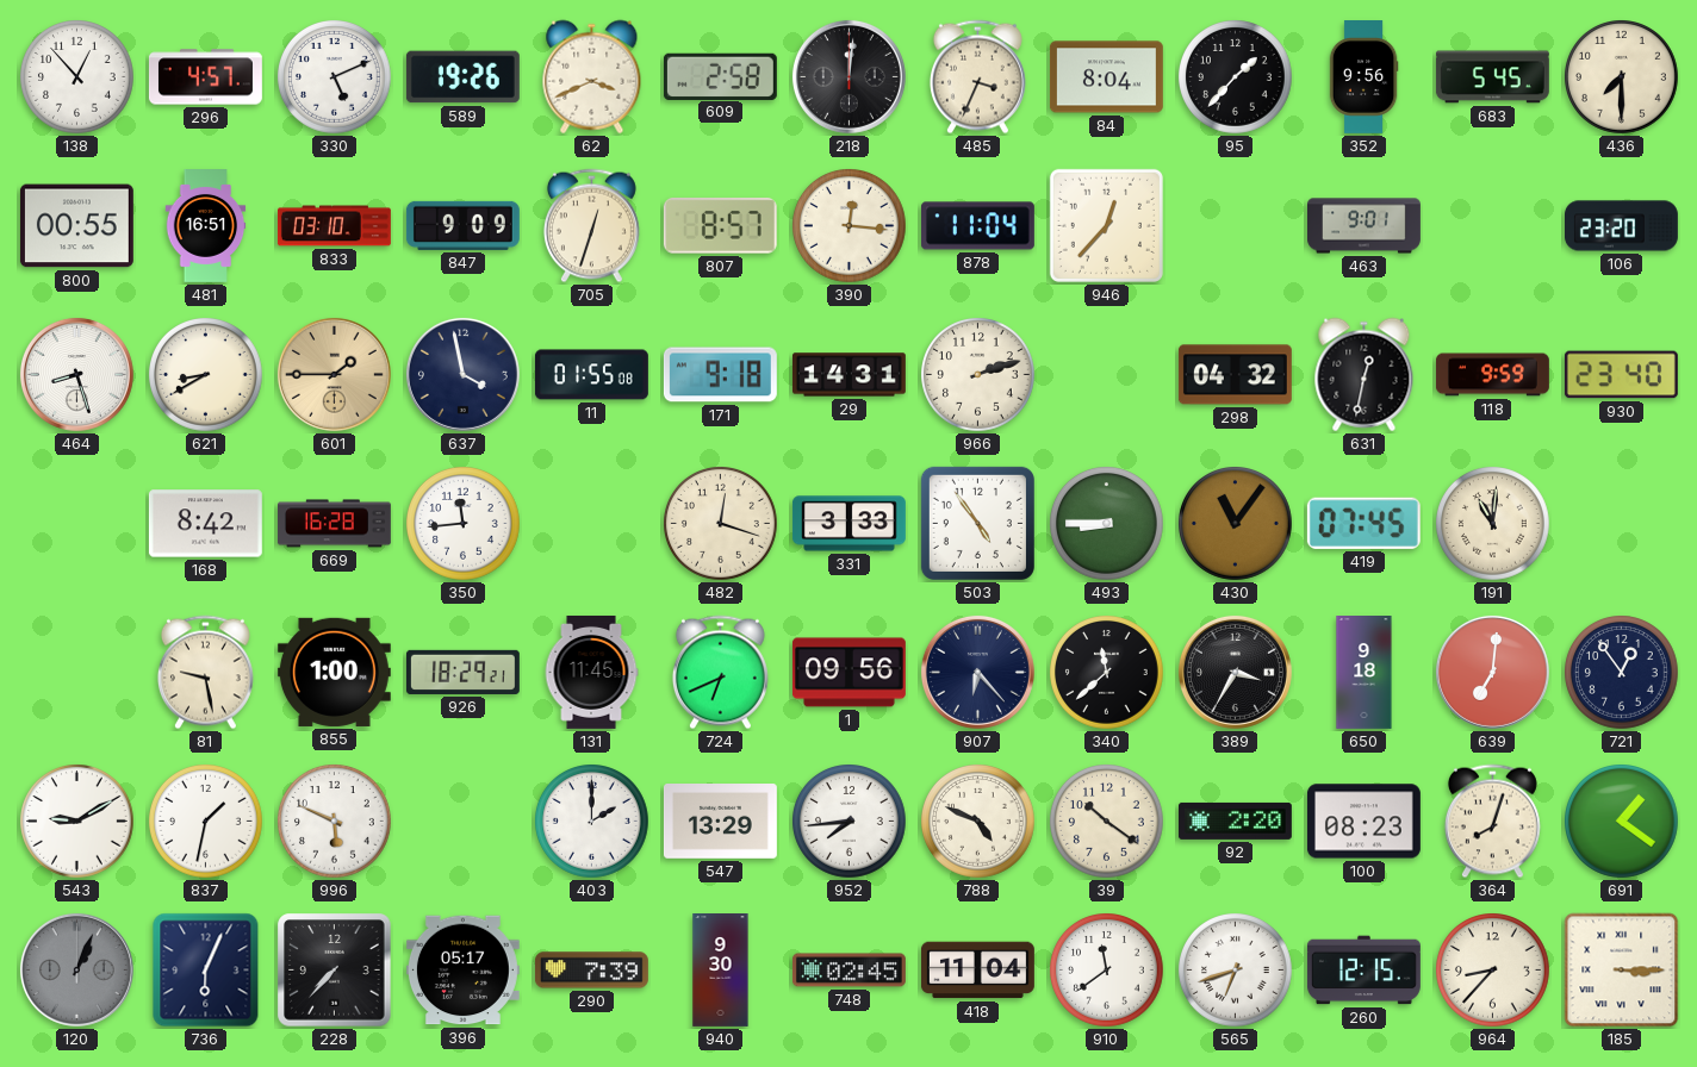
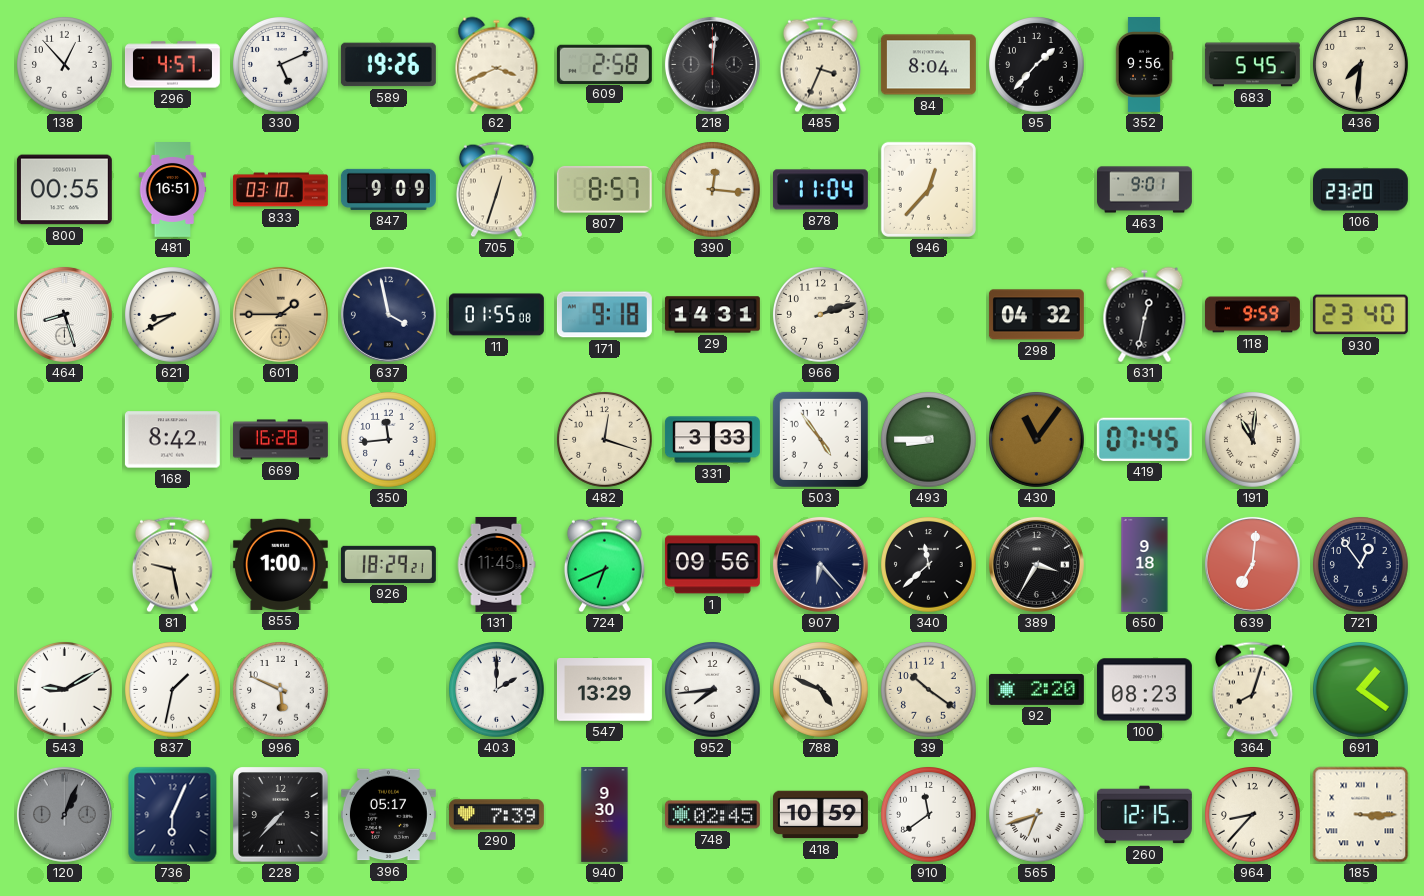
436: 7:30 -> 7:31
418: 11:04 -> 10:59
